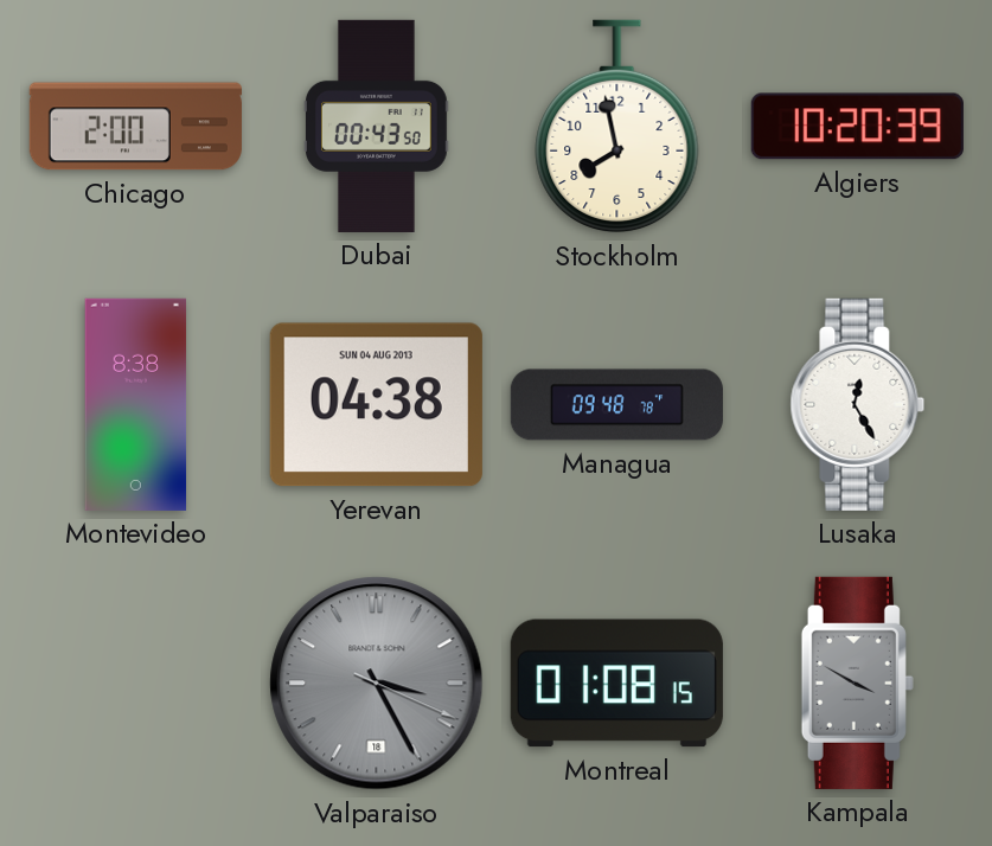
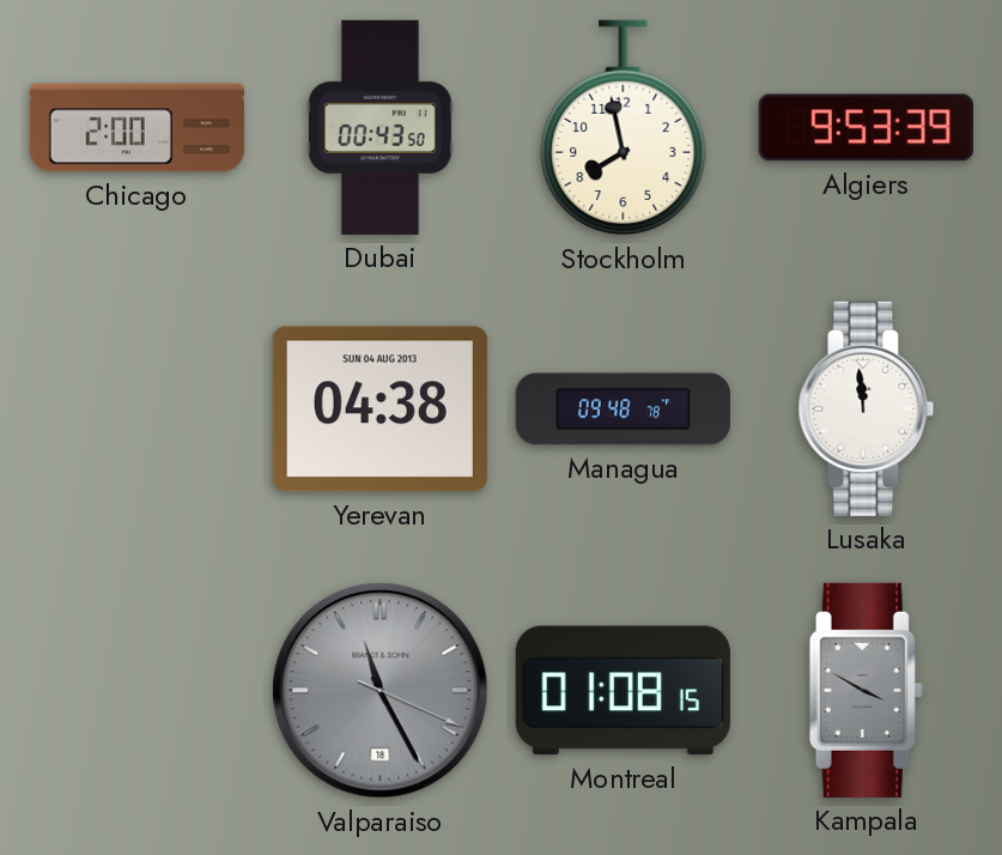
Algiers: 10:20 -> 9:53
Montevideo: 8:38 -> none
Lusaka: 12:25 -> 11:59
Valparaiso: 3:25 -> 11:25
